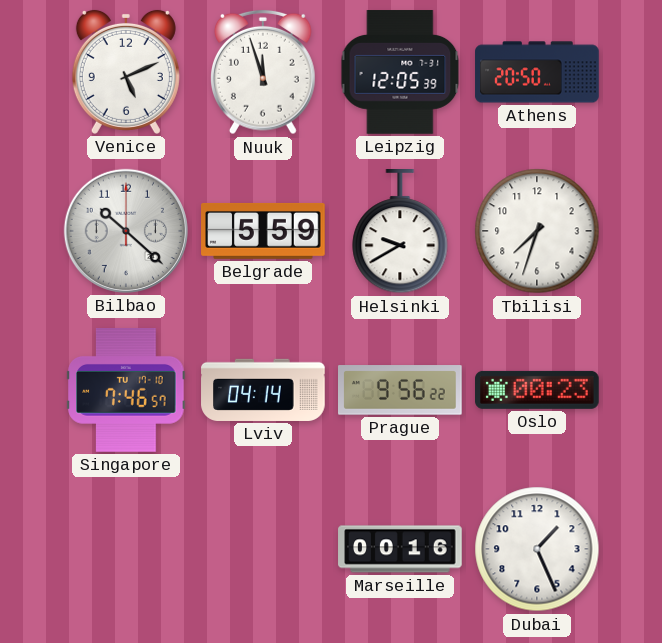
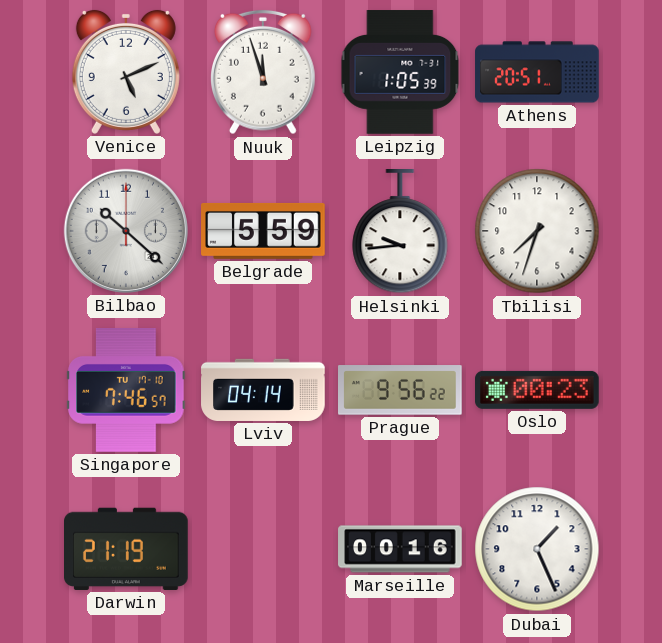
Leipzig: 12:05 -> 1:05
Athens: 20:50 -> 20:51
Helsinki: 9:40 -> 9:44
Darwin: none -> 21:19
